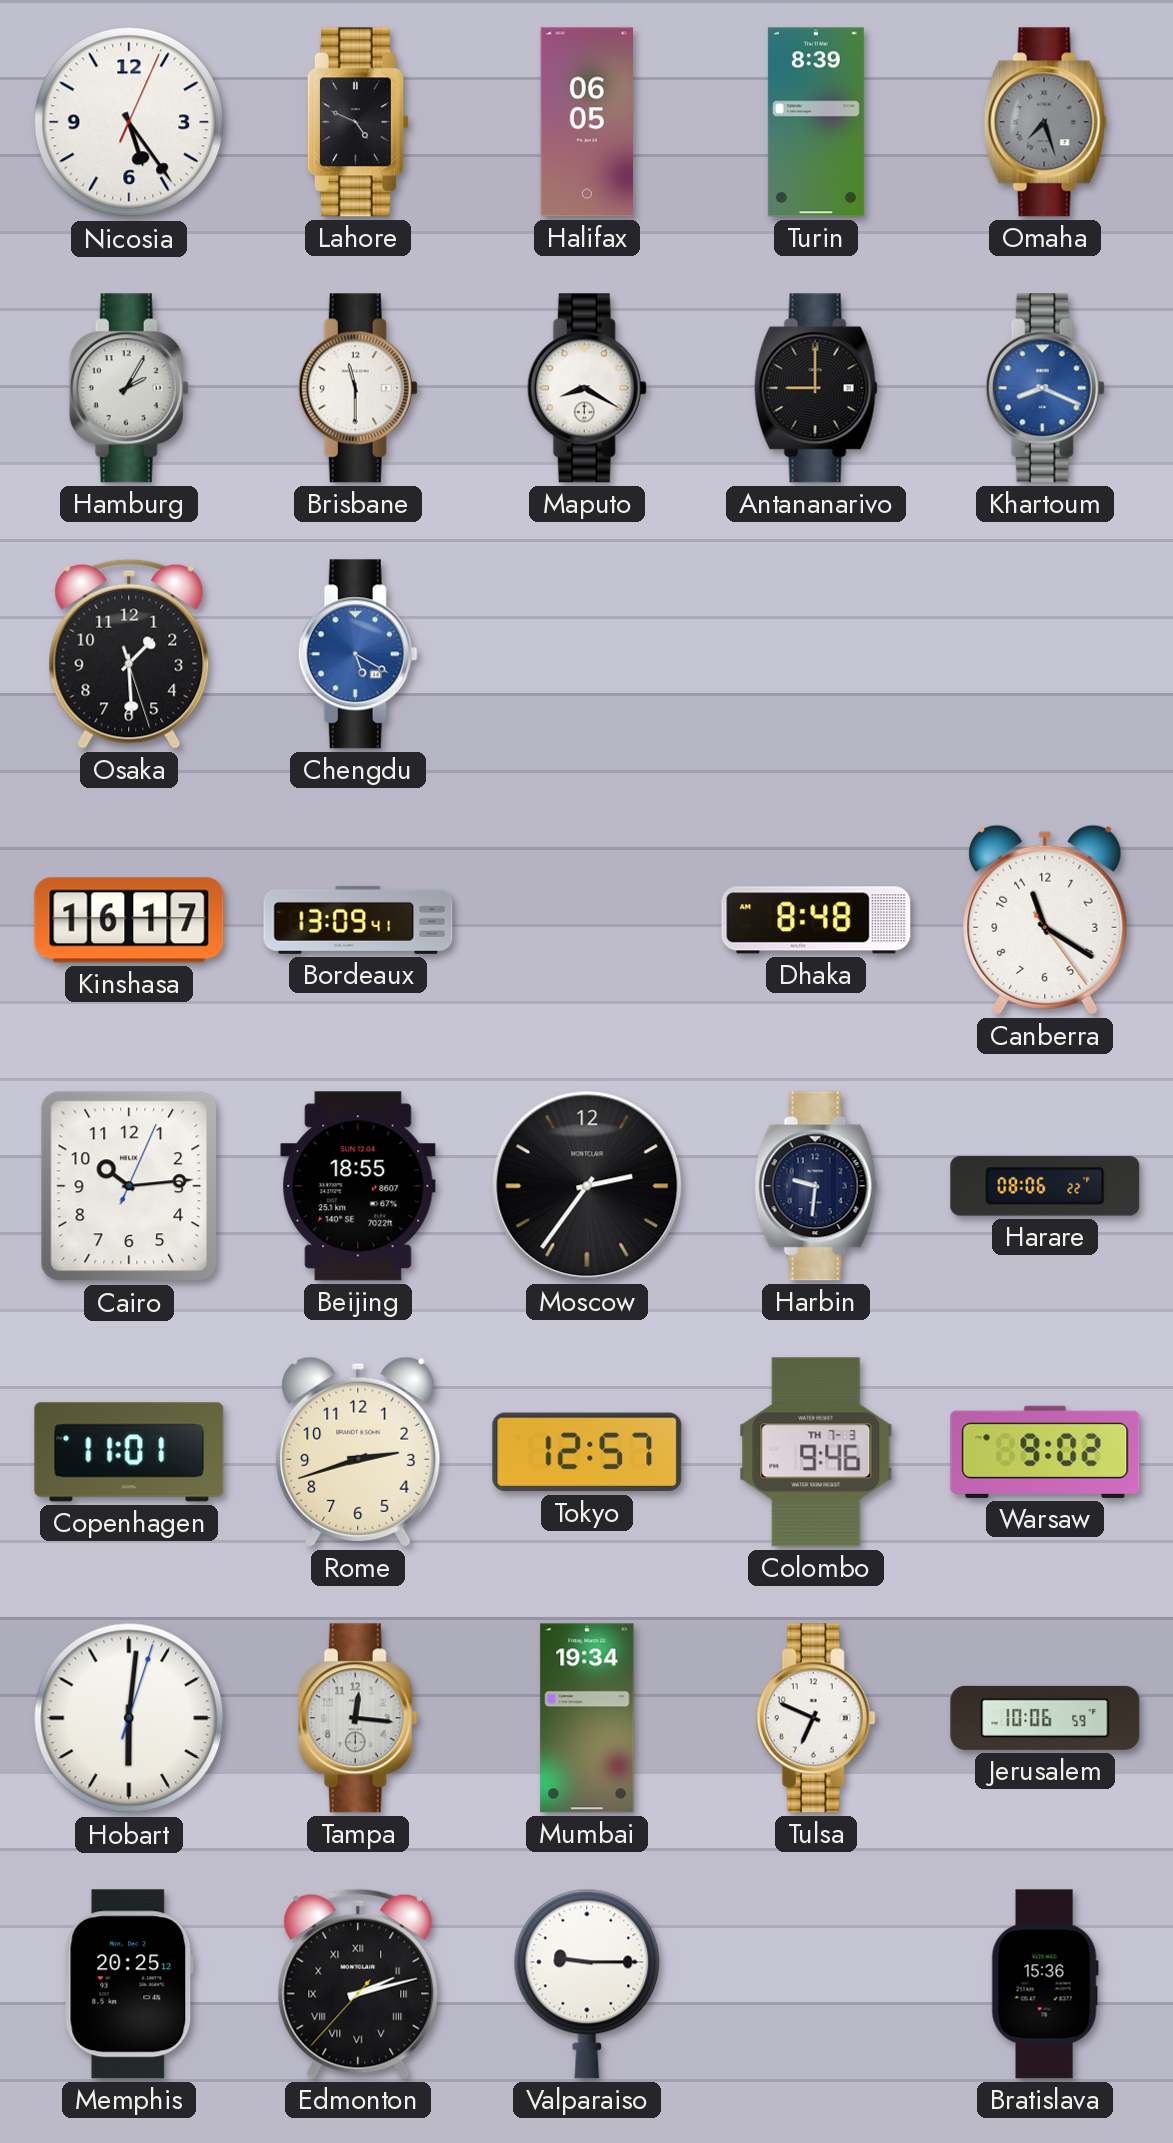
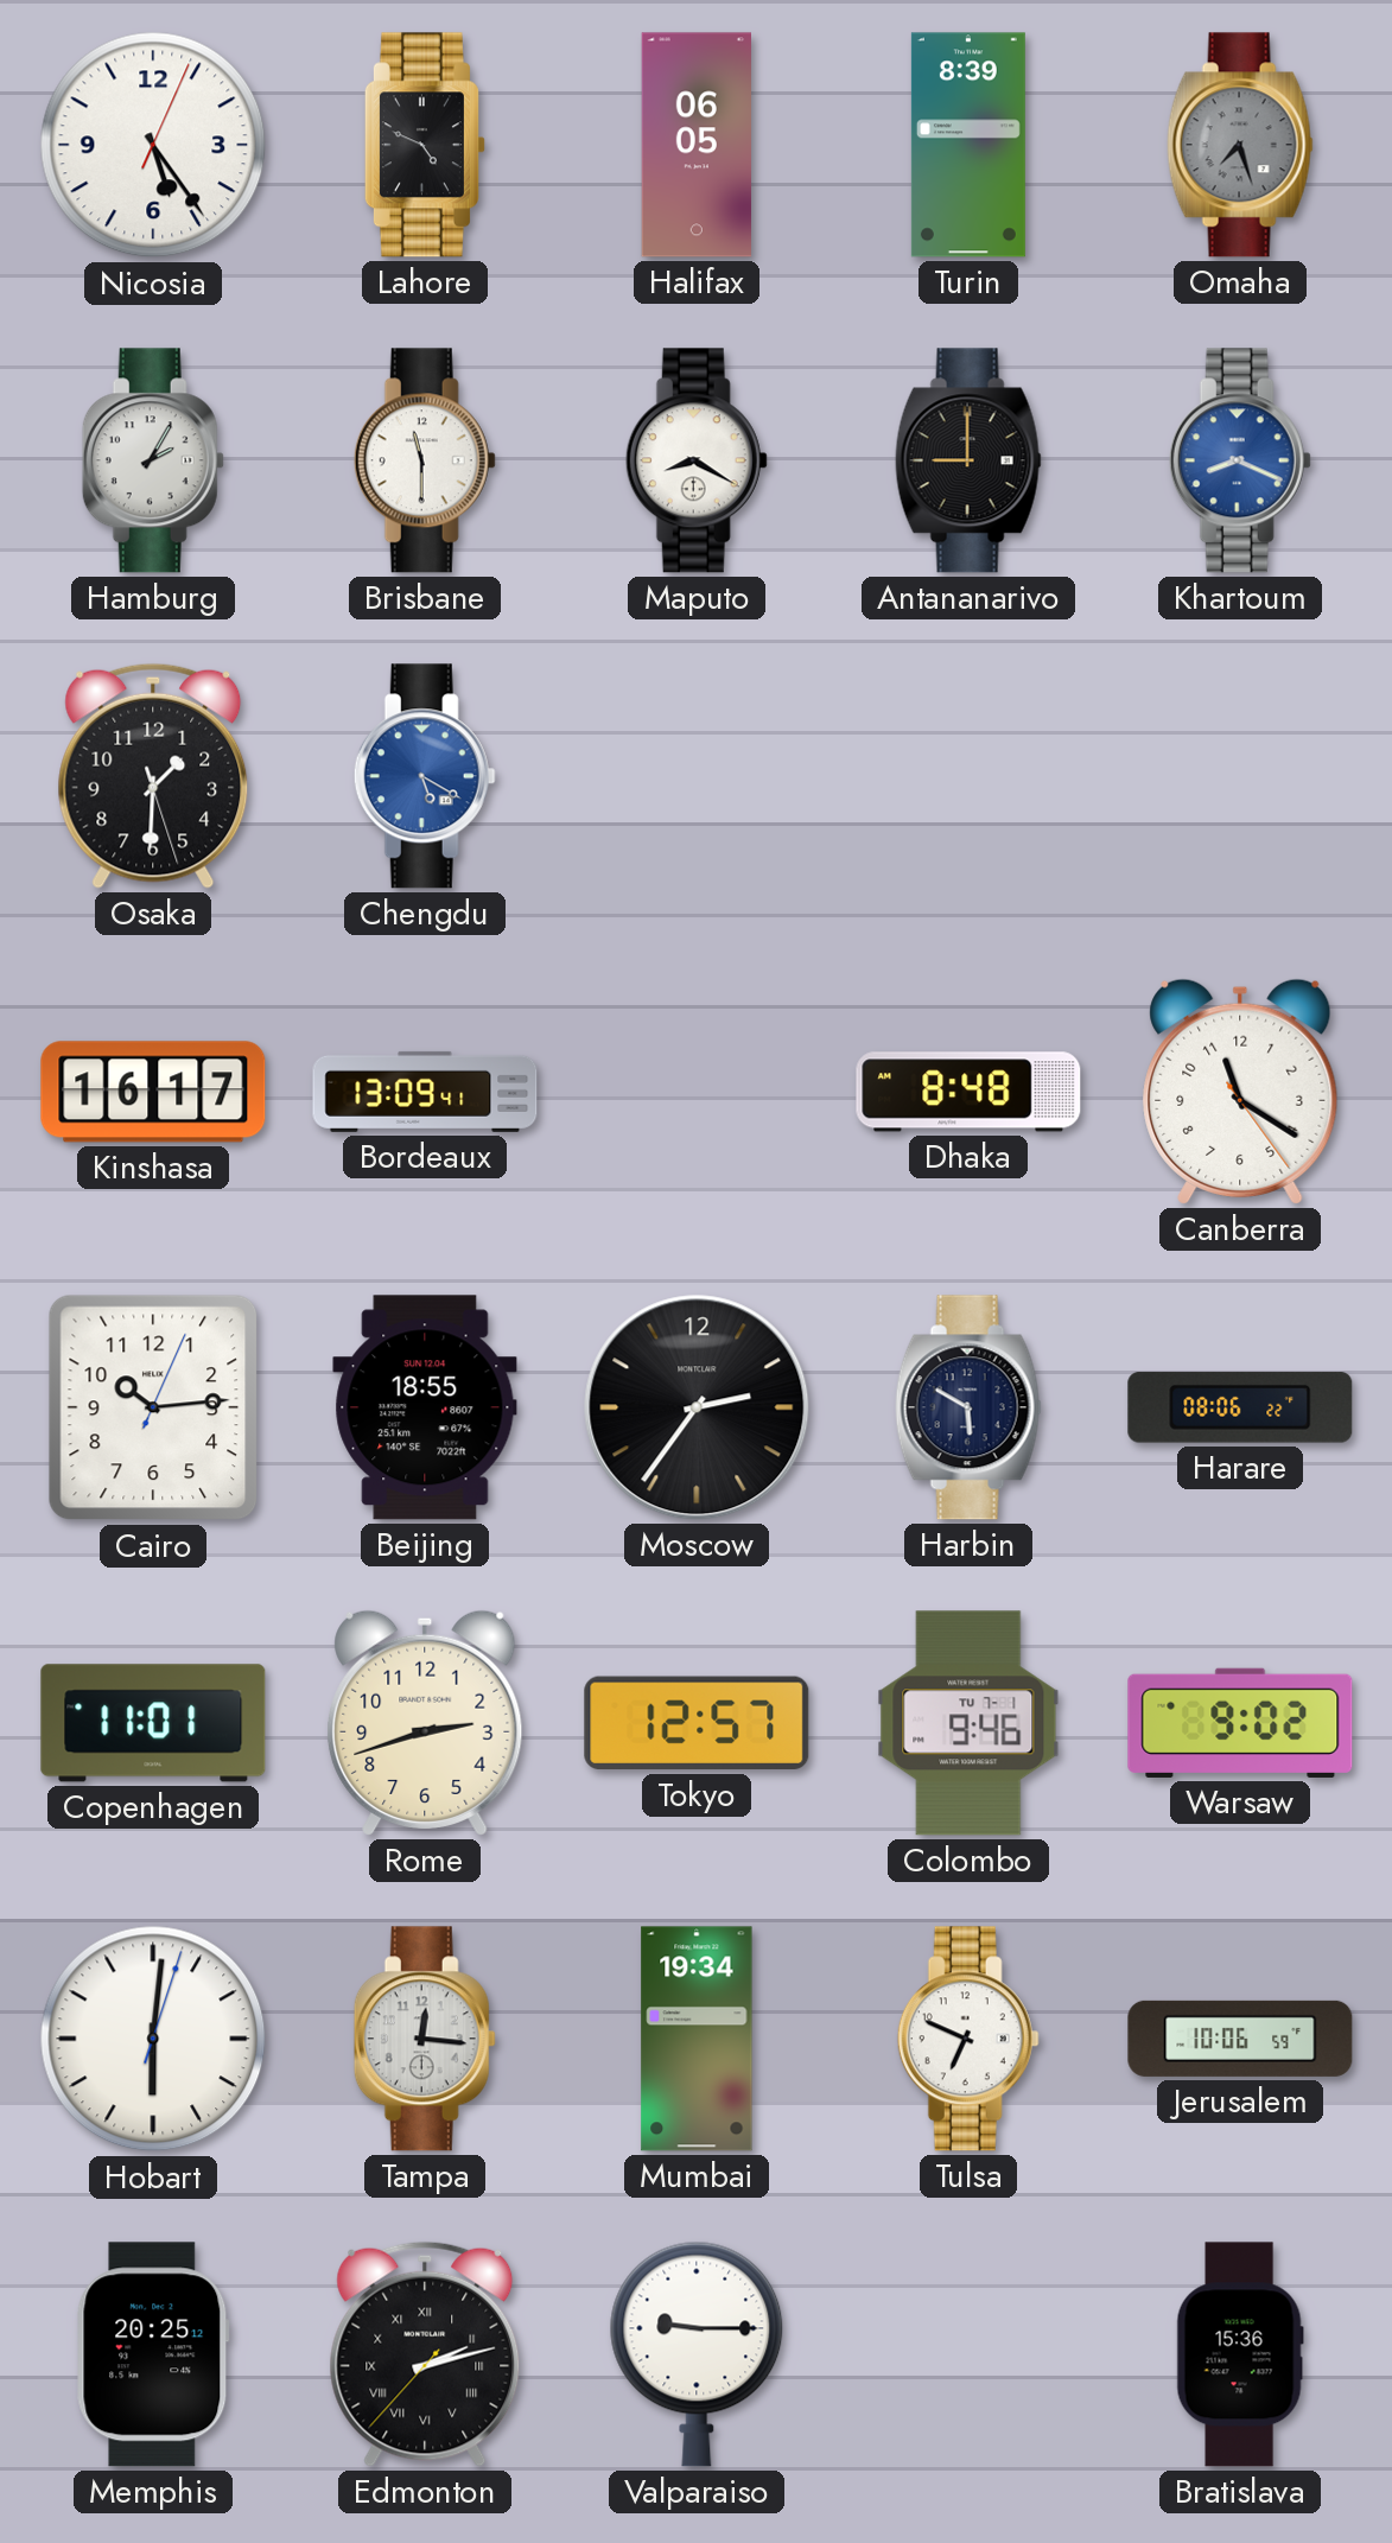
Osaka: 1:29 -> 1:30
Harbin: 9:31 -> 5:50
Colombo date: TH 7-3 -> TU 7-1
